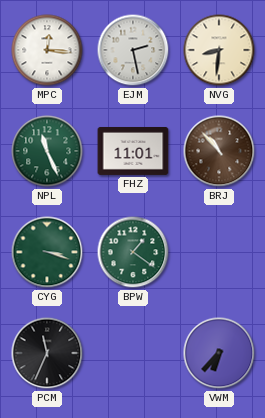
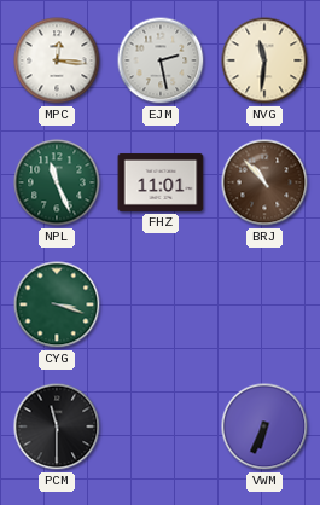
NVG: 8:31 -> 11:31
BPW: 1:21 -> none
PCM: 11:34 -> 11:30
VWM: 6:37 -> 6:34
